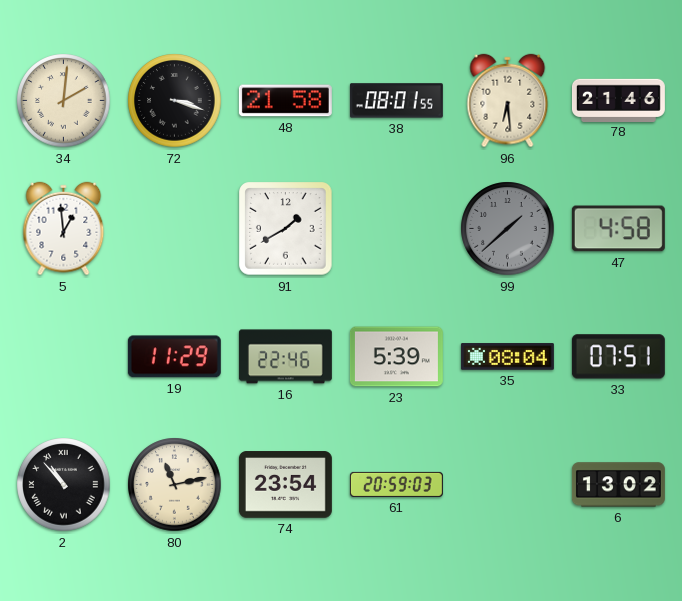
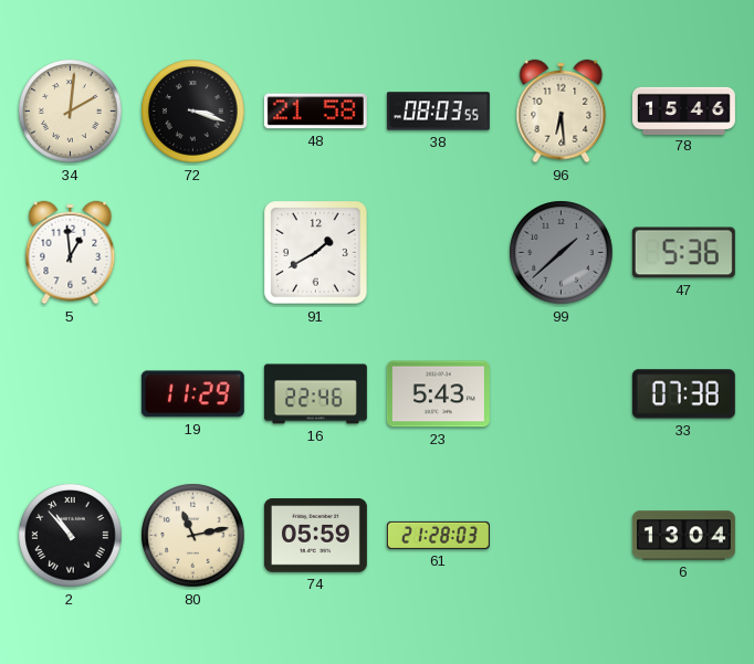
38: 08:01 -> 08:03
78: 21:46 -> 15:46
47: 4:58 -> 5:36
23: 5:39 -> 5:43
35: 08:04 -> none
33: 07:51 -> 07:38
74: 23:54 -> 05:59
61: 20:59 -> 21:28
6: 13:02 -> 13:04
